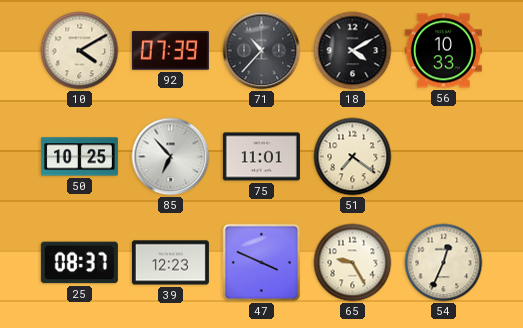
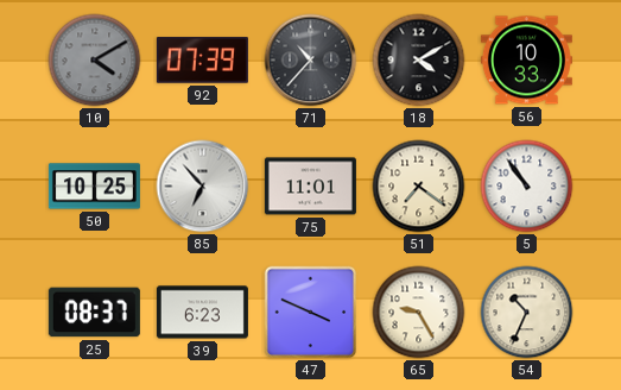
10 dial: cream -> grey
5: none -> 10:54
39: 12:23 -> 6:23
54: 12:34 -> 10:34
